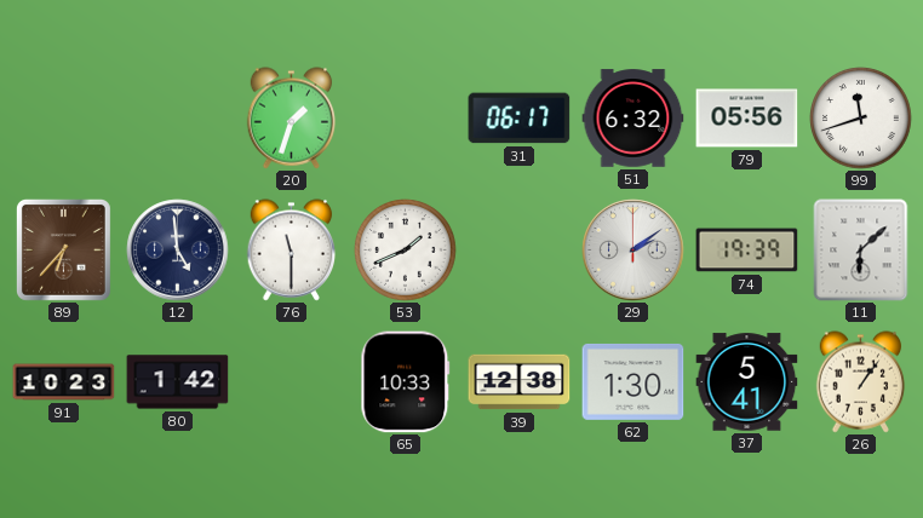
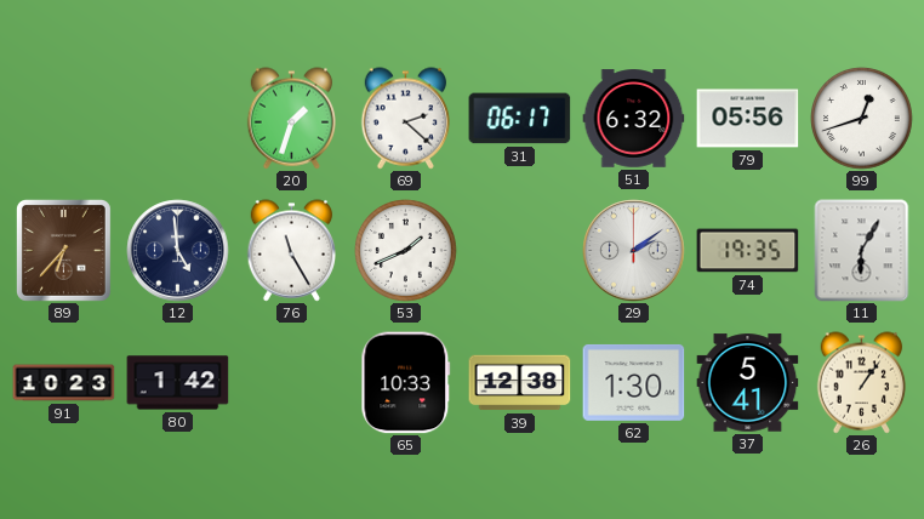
69: none -> 2:22
99: 11:42 -> 12:42
76: 11:30 -> 11:25
74: 19:39 -> 19:35
11: 6:08 -> 6:05
